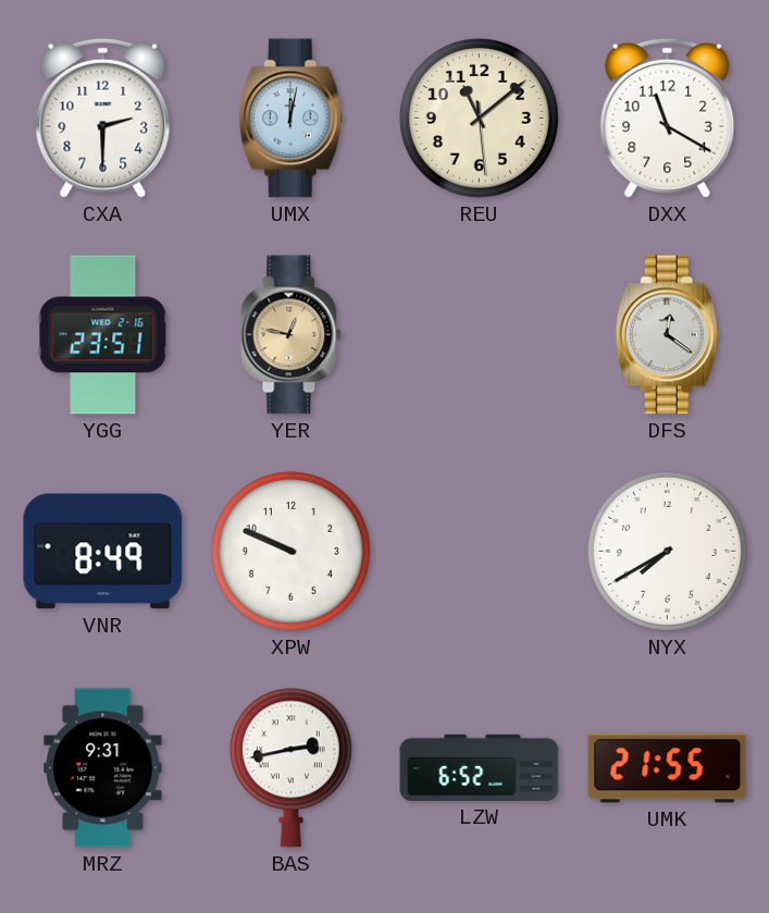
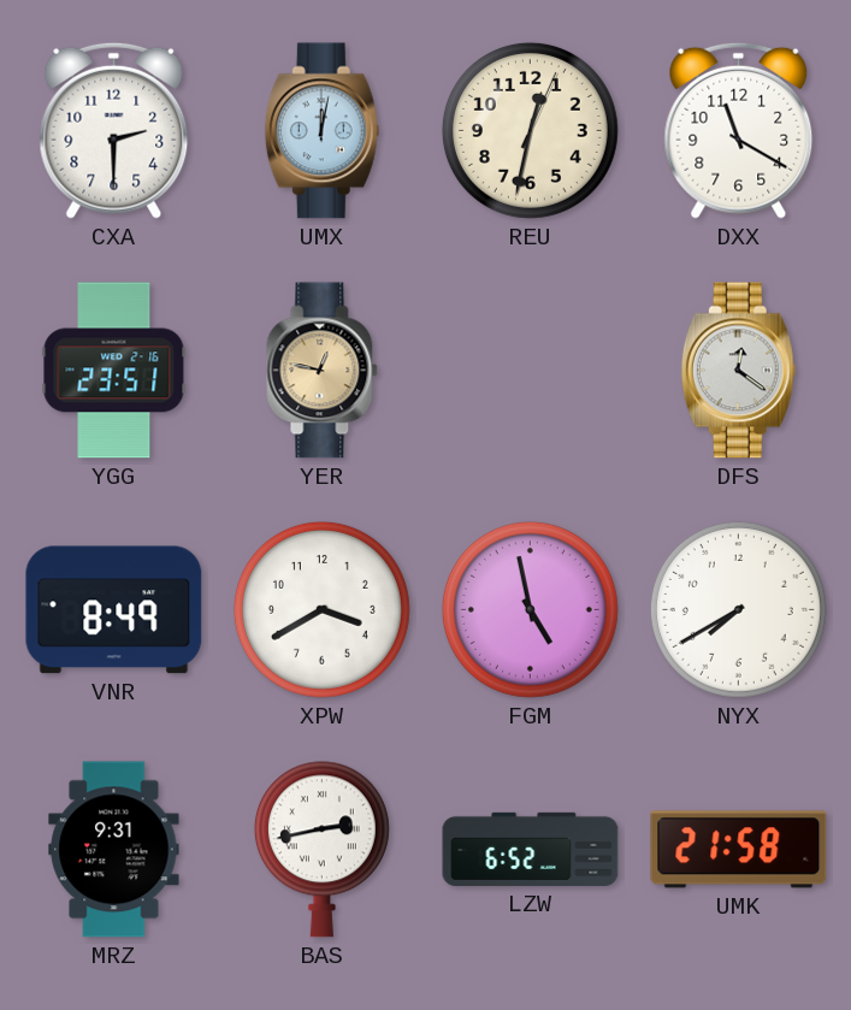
REU: 11:08 -> 12:32
XPW: 9:49 -> 3:40
FGM: none -> 4:58
UMK: 21:55 -> 21:58
